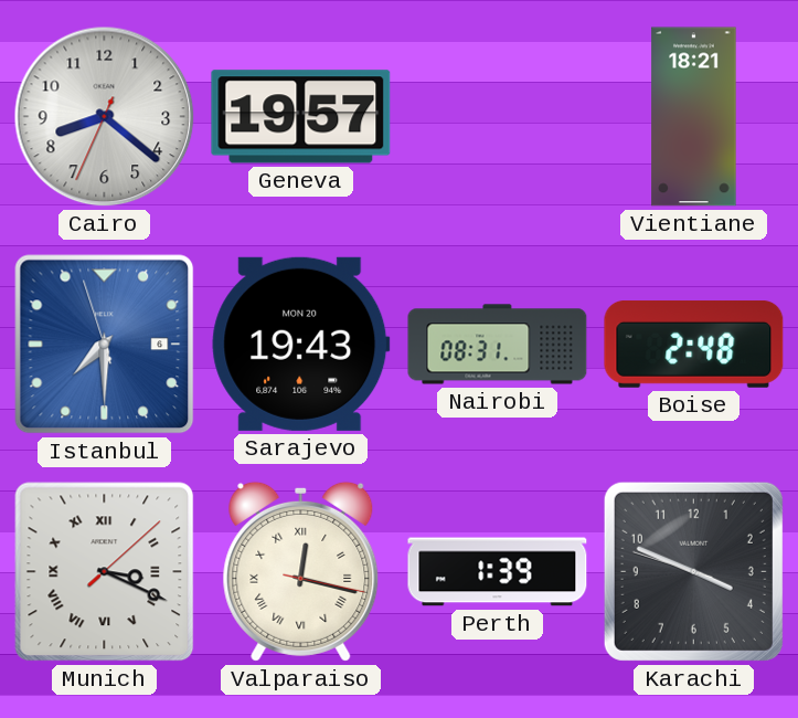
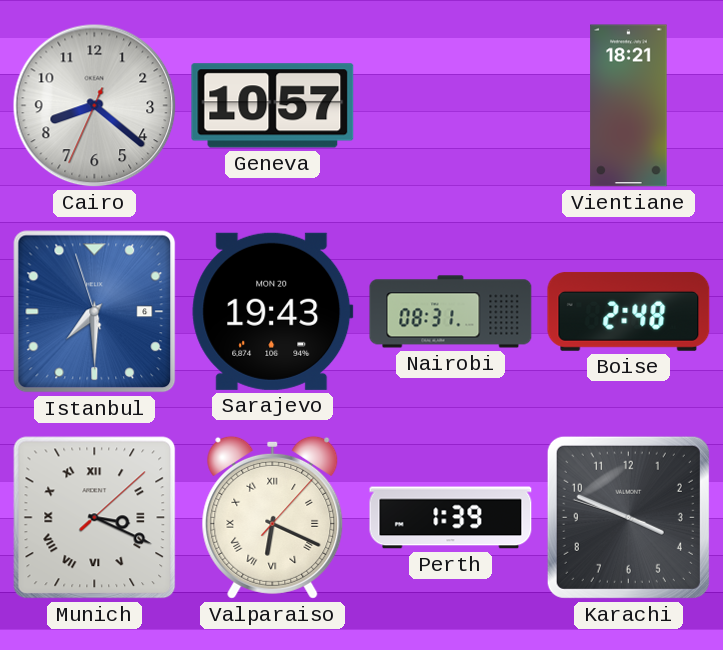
Geneva: 19:57 -> 10:57
Valparaiso: 12:17 -> 6:19
